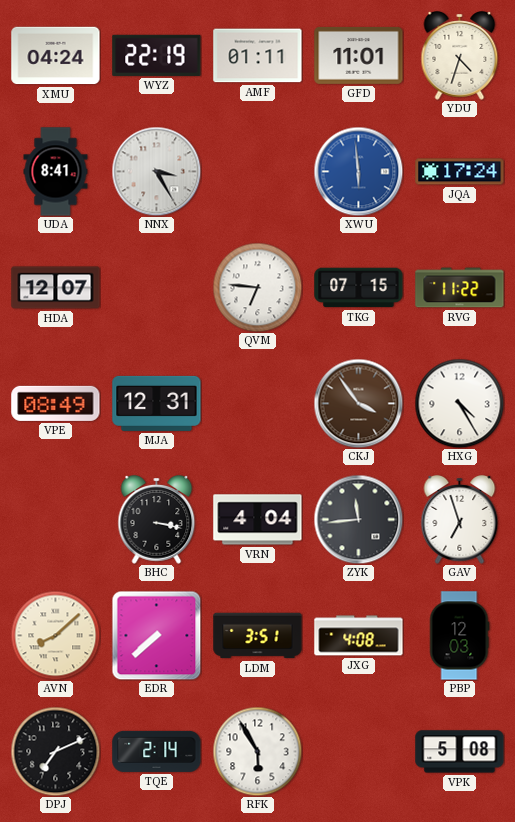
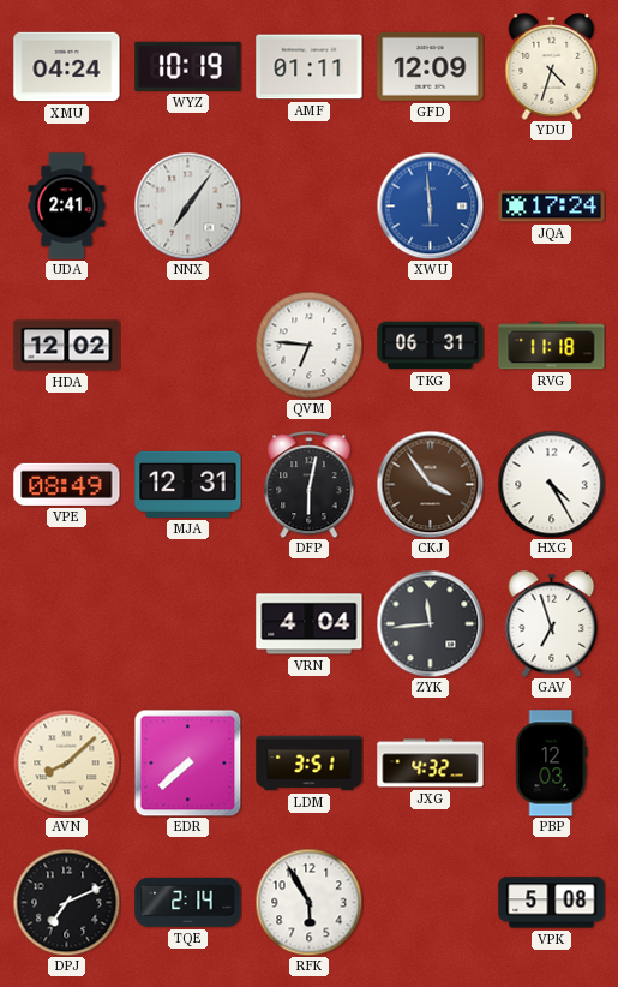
WYZ: 22:19 -> 10:19
GFD: 11:01 -> 12:09
UDA: 8:41 -> 2:41
NNX: 3:25 -> 7:06
HDA: 12:07 -> 12:02
TKG: 07:15 -> 06:31
RVG: 11:22 -> 11:18
DFP: none -> 6:02
BHC: 3:17 -> none
JXG: 4:08 -> 4:32
